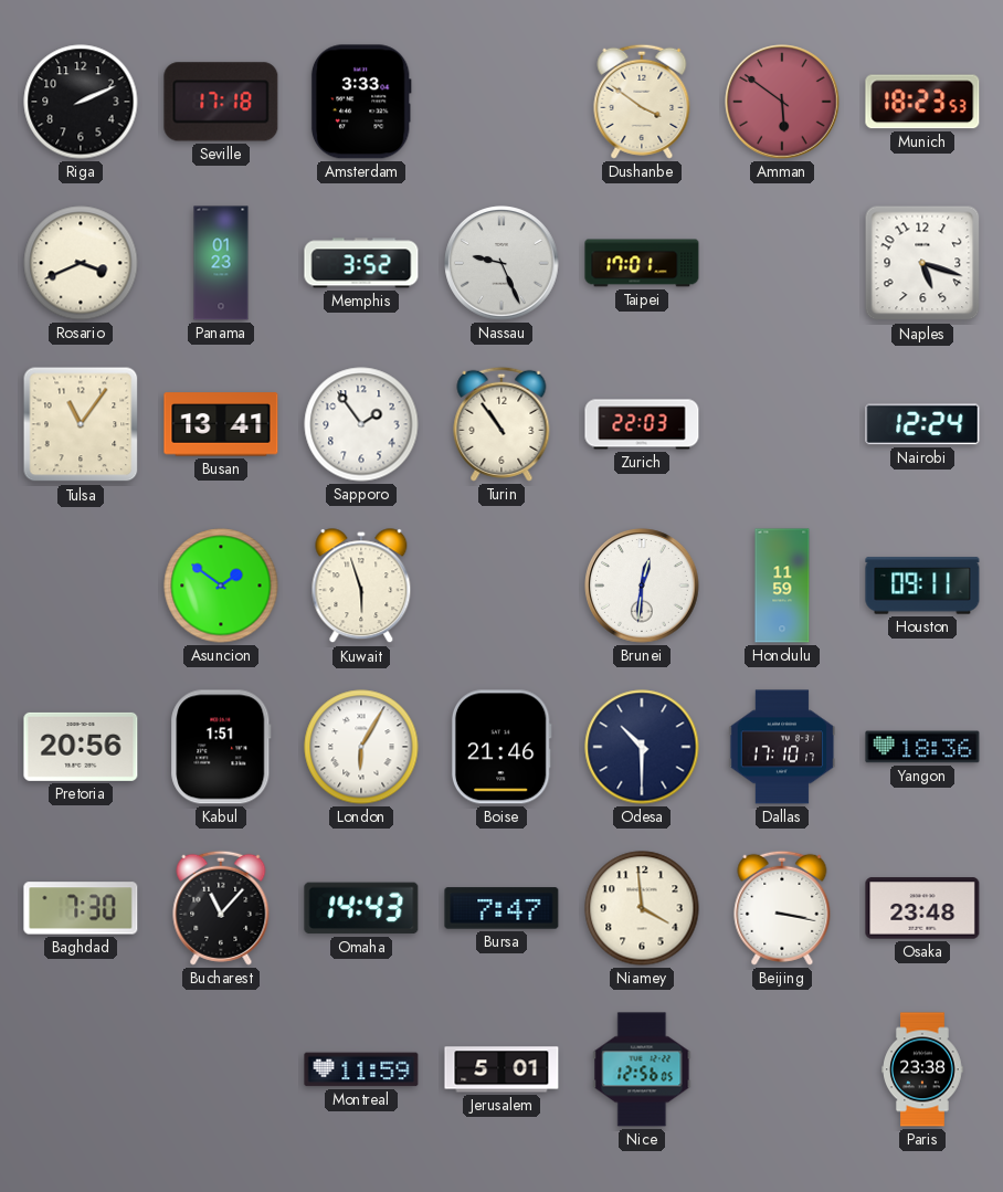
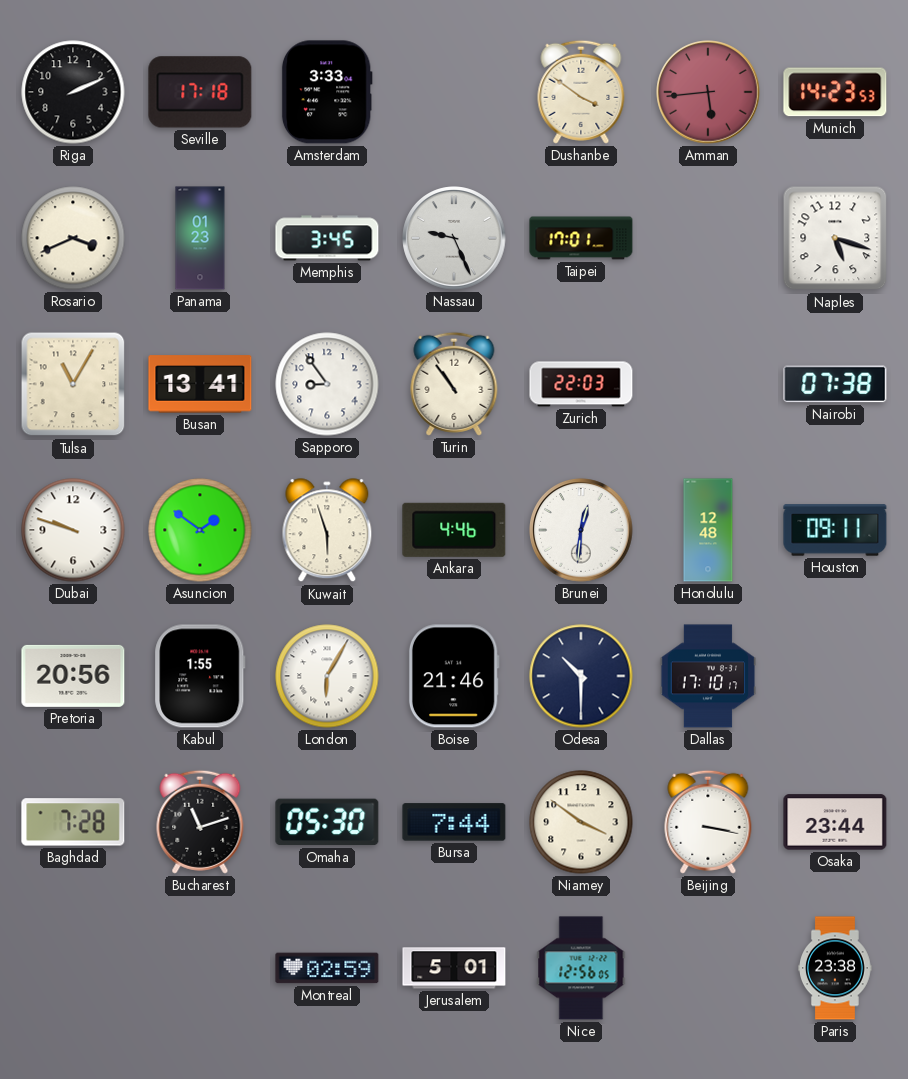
Amman: 5:51 -> 5:44
Munich: 18:23 -> 14:23
Memphis: 3:52 -> 3:45
Tulsa: 11:06 -> 11:05
Sapporo: 1:54 -> 8:54
Nairobi: 12:24 -> 07:38
Dubai: none -> 9:48
Ankara: none -> 4:46
Honolulu: 11:59 -> 12:48
Kabul: 1:51 -> 1:55
Yangon: 18:36 -> none
Baghdad: 7:30 -> 7:28
Bucharest: 11:07 -> 11:12
Omaha: 14:43 -> 05:30
Bursa: 7:47 -> 7:44
Niamey: 3:59 -> 3:51
Osaka: 23:48 -> 23:44
Montreal: 11:59 -> 02:59
